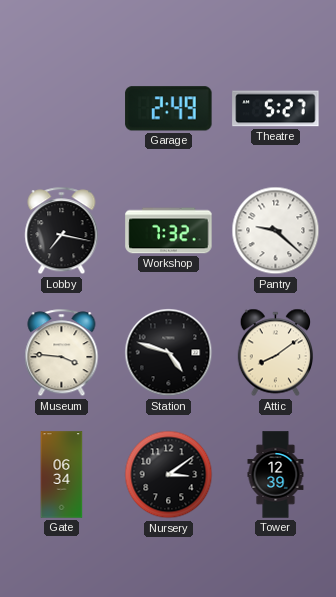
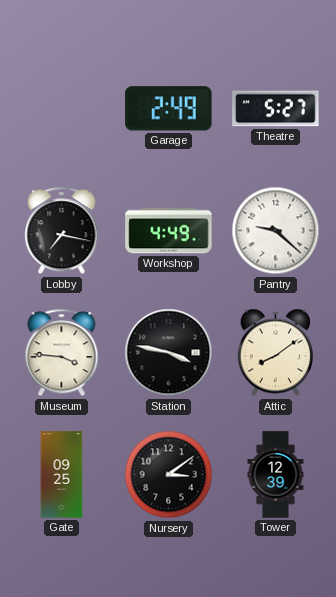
Workshop: 7:32 -> 4:49
Station: 4:48 -> 3:47
Gate: 06:34 -> 09:25
